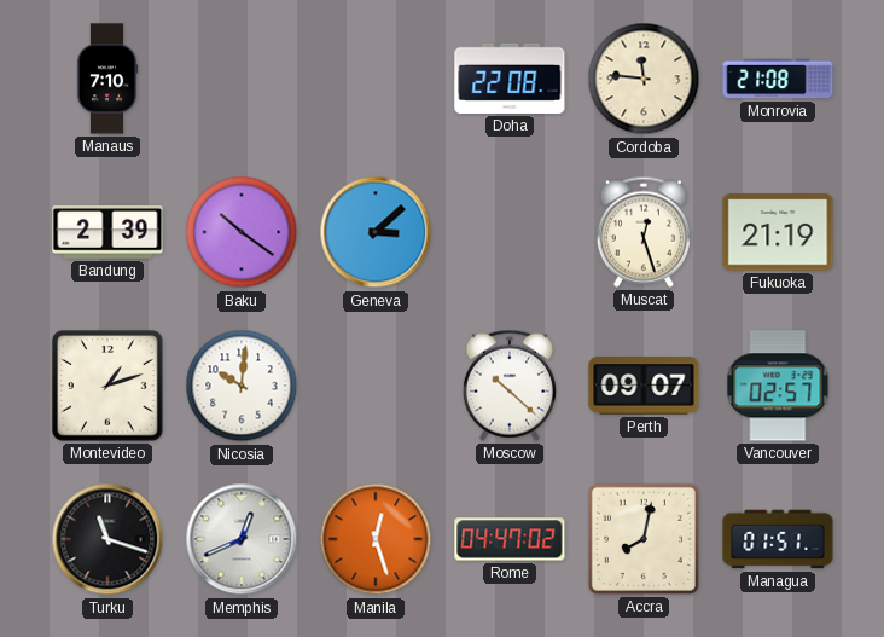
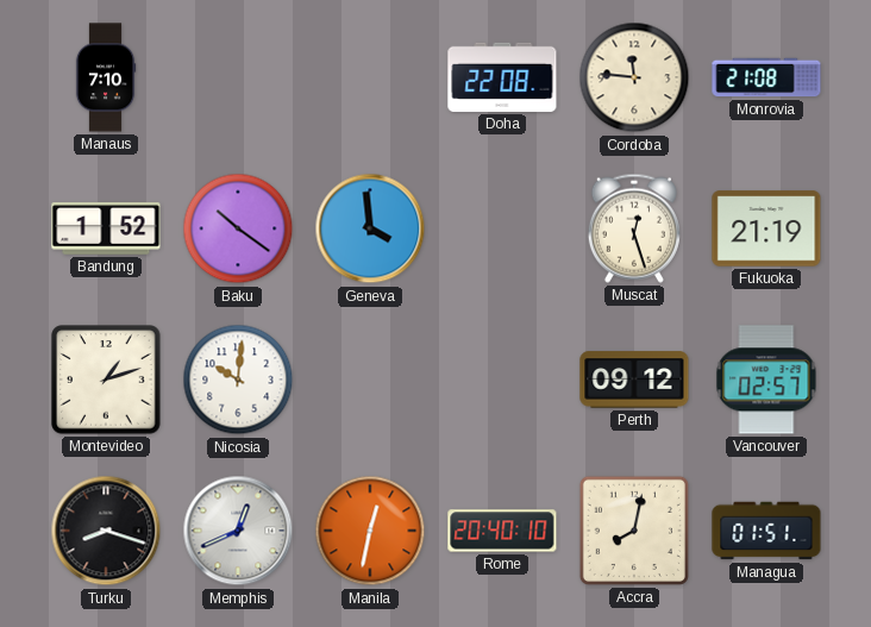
Bandung: 2:39 -> 1:52
Geneva: 3:08 -> 3:59
Moscow: 10:22 -> none
Perth: 09:07 -> 09:12
Turku: 11:18 -> 8:18
Manila: 12:27 -> 12:32
Rome: 04:47 -> 20:40
